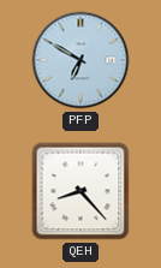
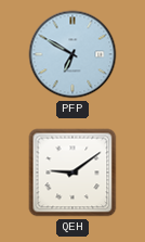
QEH: 8:23 -> 9:09
